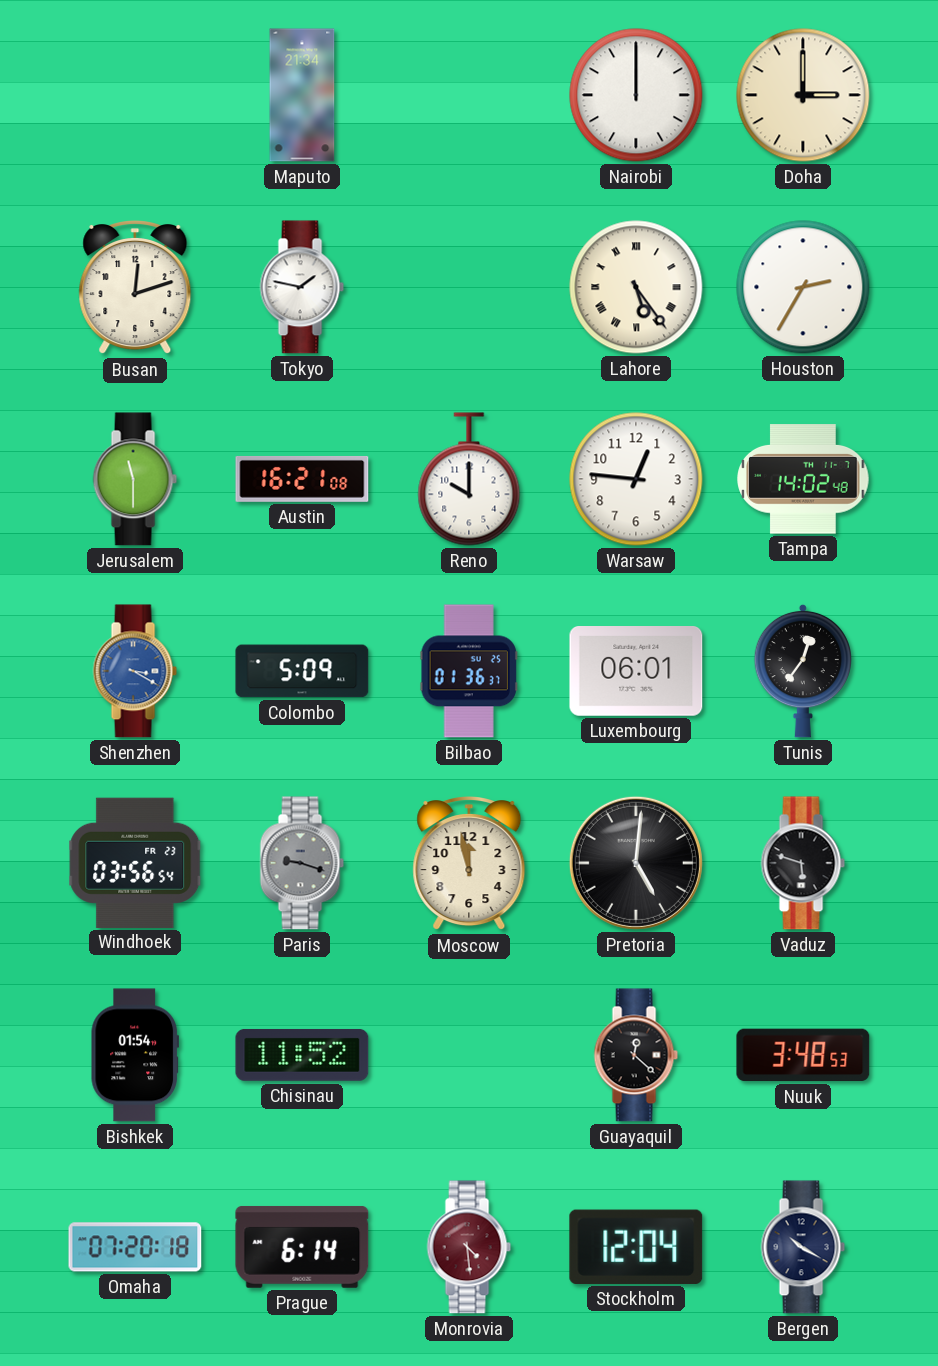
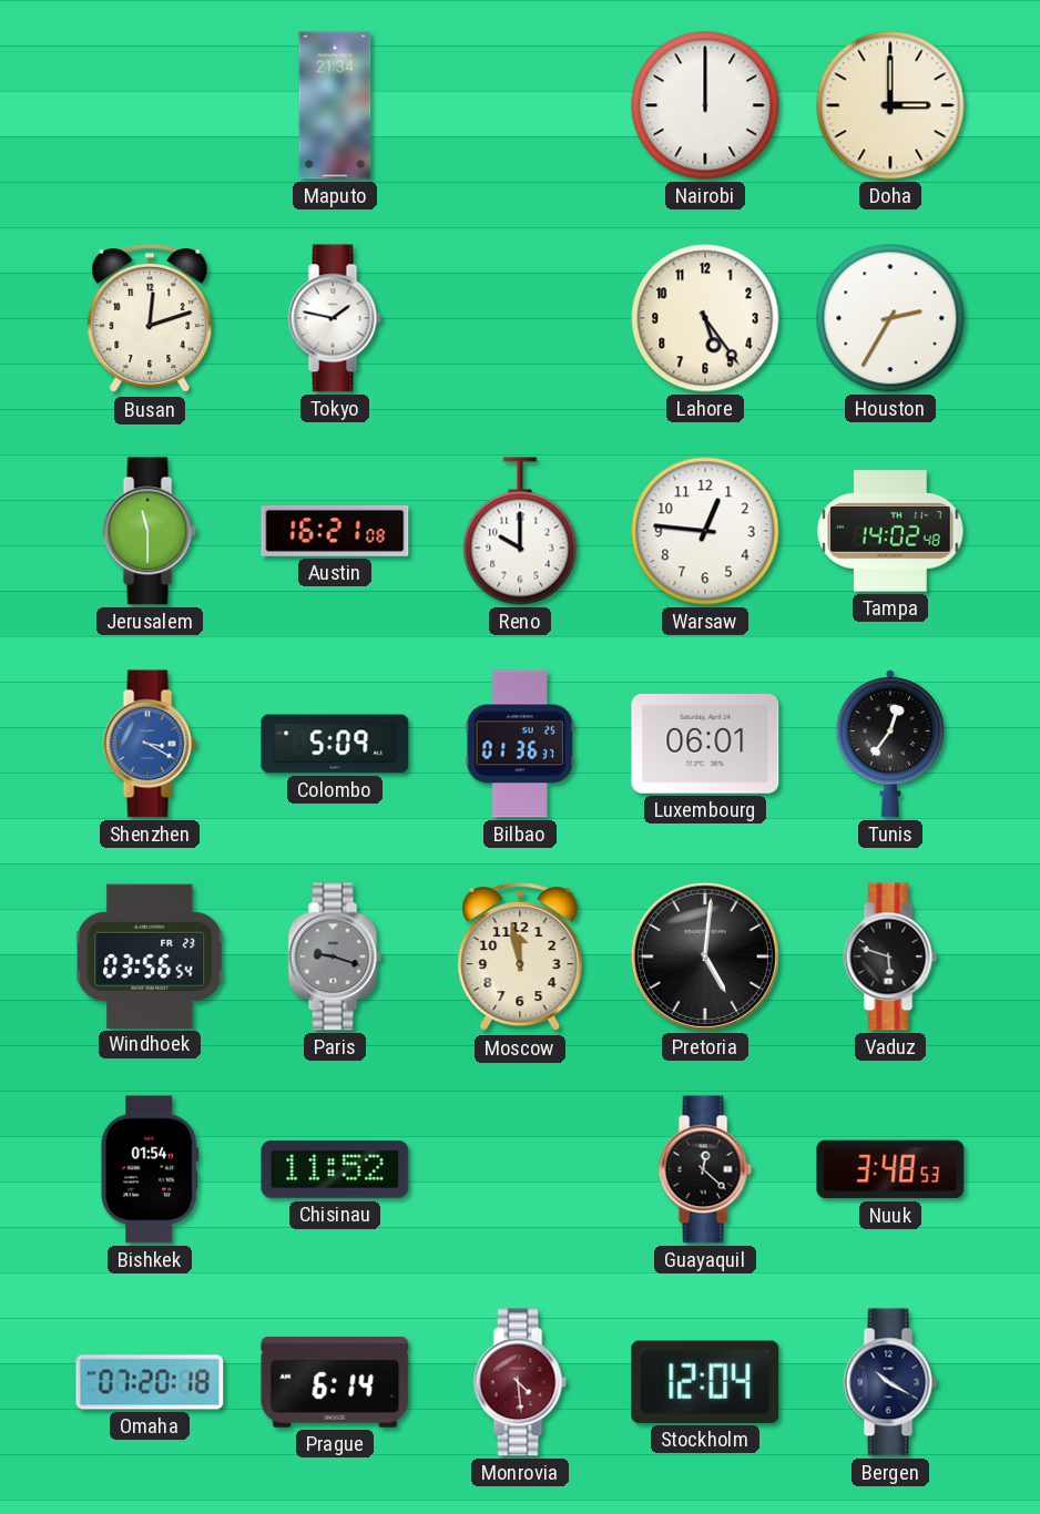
Lahore numerals: Roman -> Arabic
